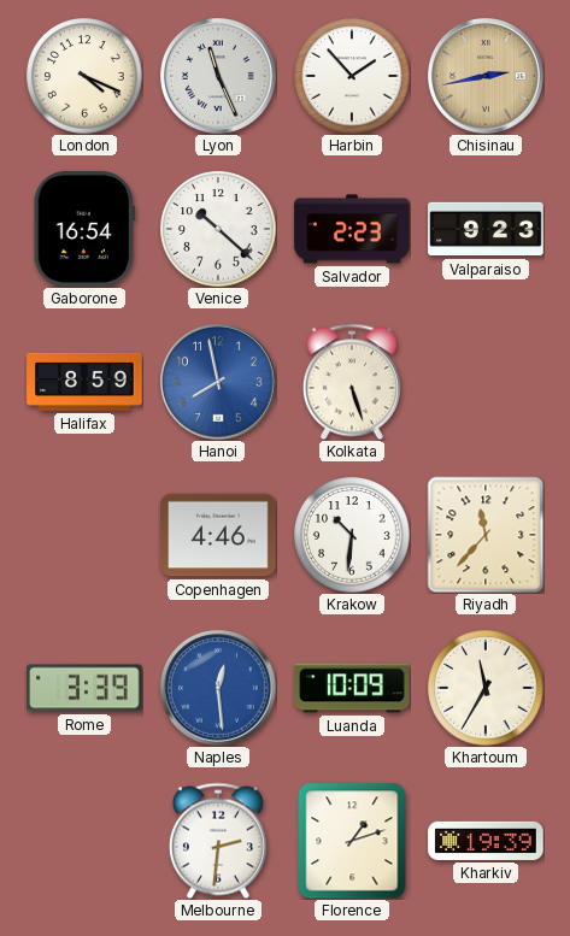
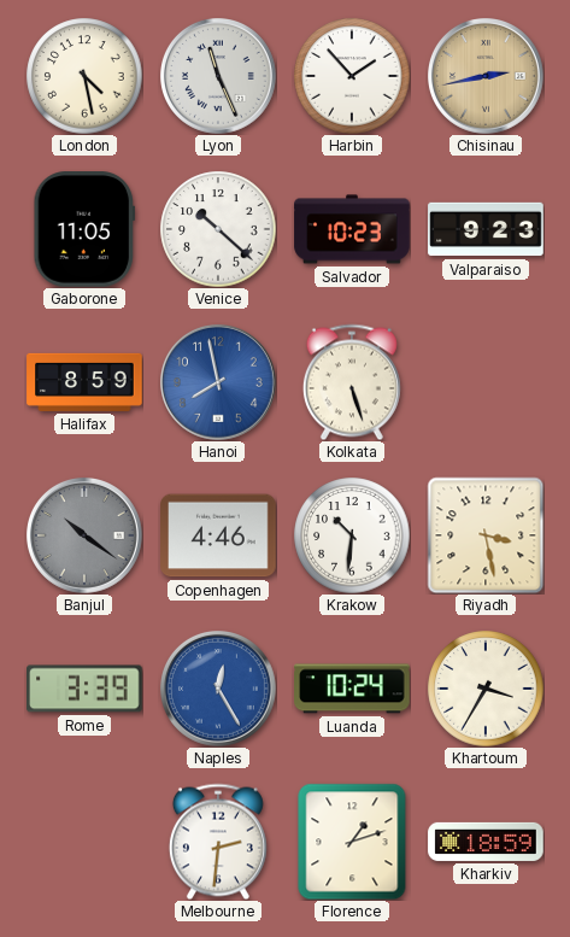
London: 4:19 -> 4:28
Gaborone: 16:54 -> 11:05
Salvador: 2:23 -> 10:23
Banjul: none -> 10:21
Riyadh: 11:37 -> 3:28
Naples: 12:29 -> 12:25
Luanda: 10:09 -> 10:24
Khartoum: 11:35 -> 3:35
Kharkiv: 19:39 -> 18:59
